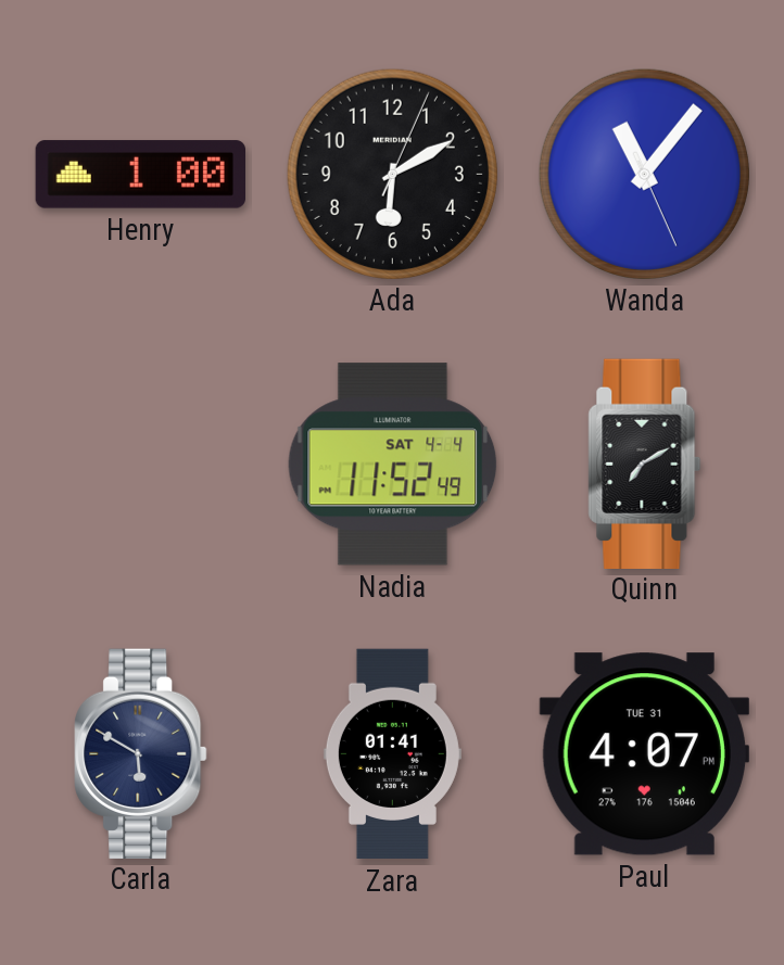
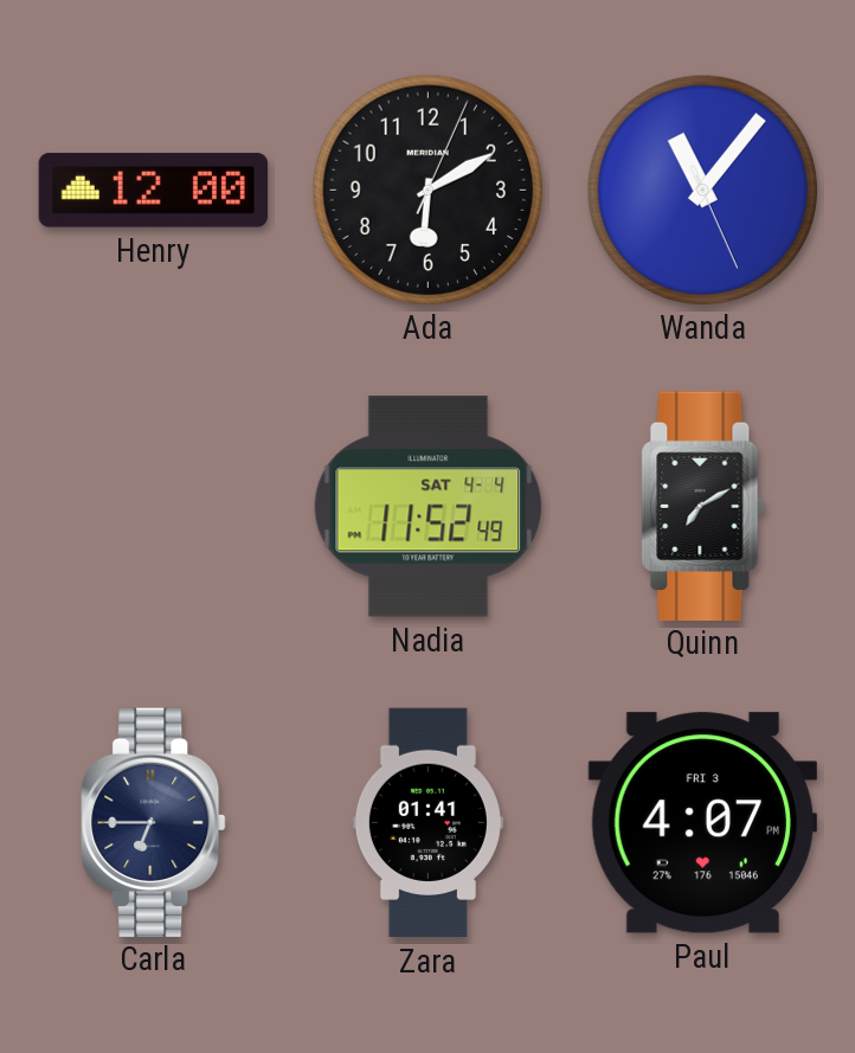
Henry: 1:00 -> 12:00
Carla: 5:50 -> 6:45
Paul date: TUE 31 -> FRI 3
